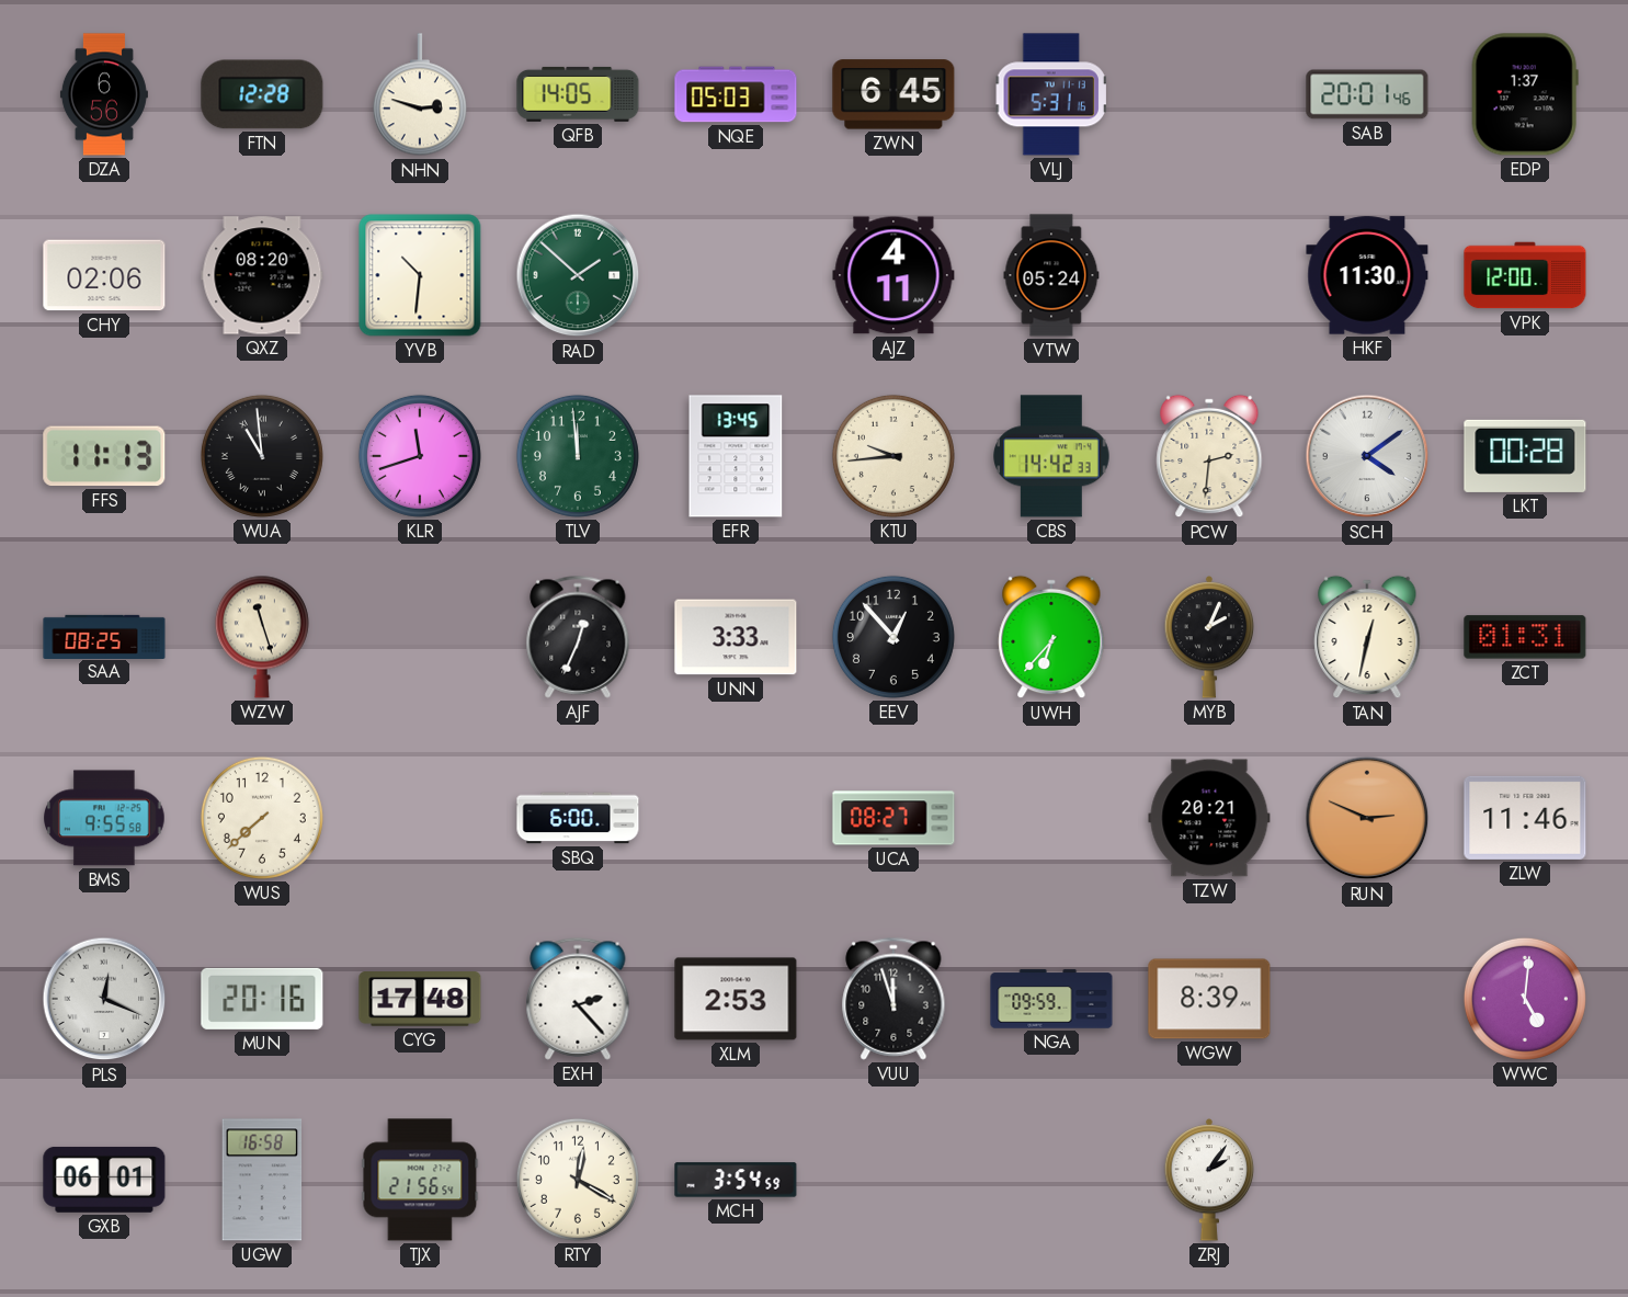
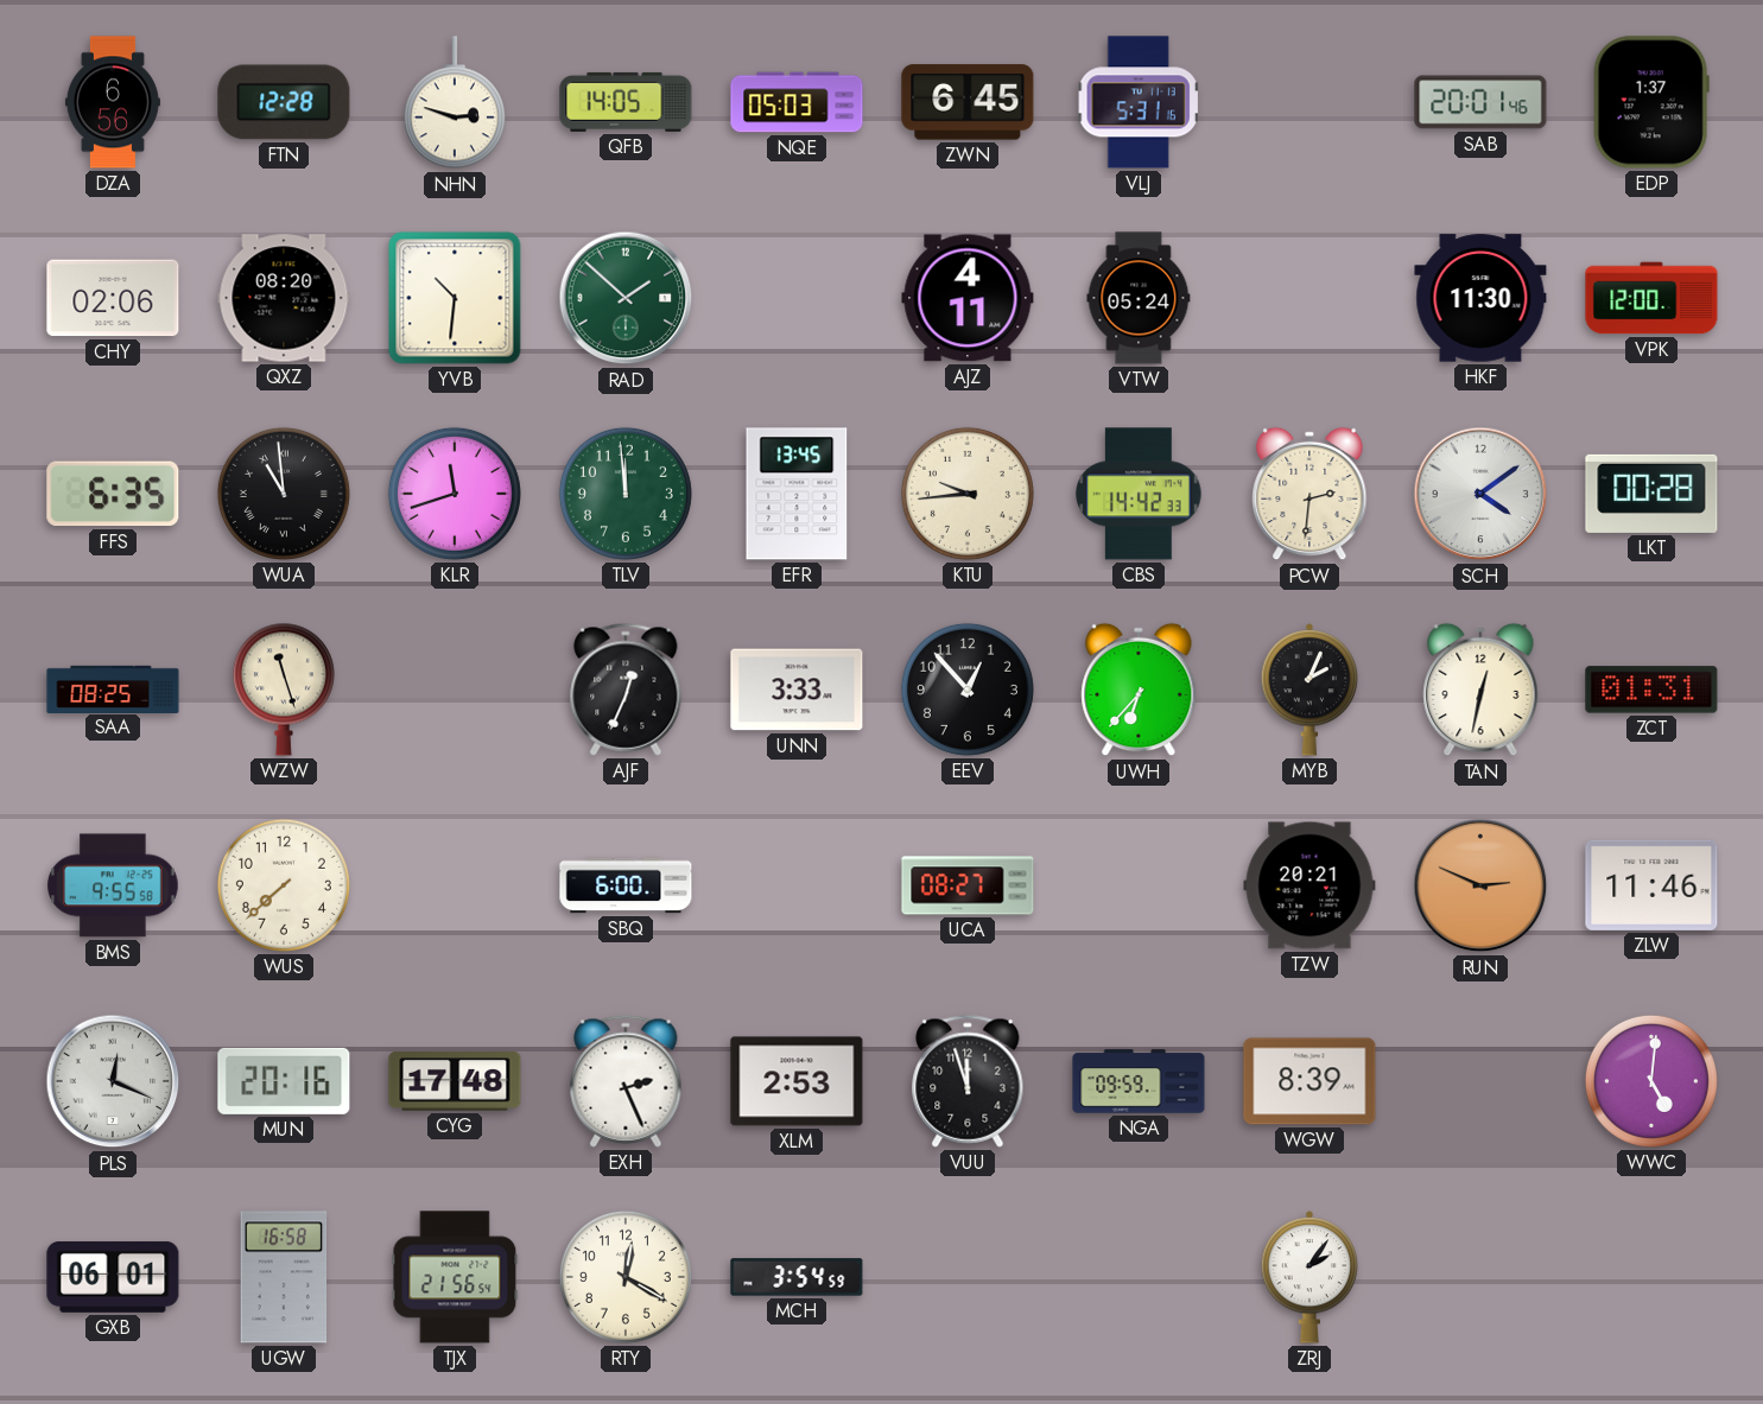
FFS: 11:13 -> 6:35
EXH: 2:23 -> 2:26
